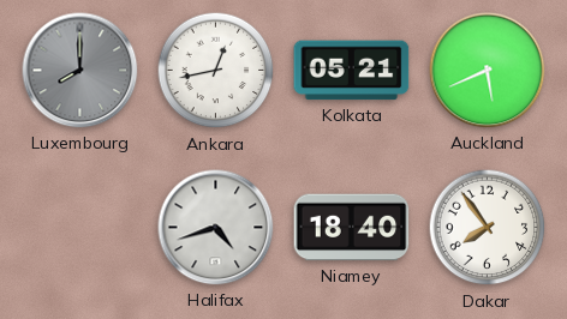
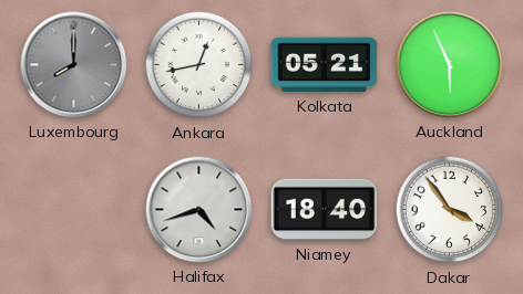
Auckland: 5:41 -> 5:56
Dakar: 7:54 -> 3:54
